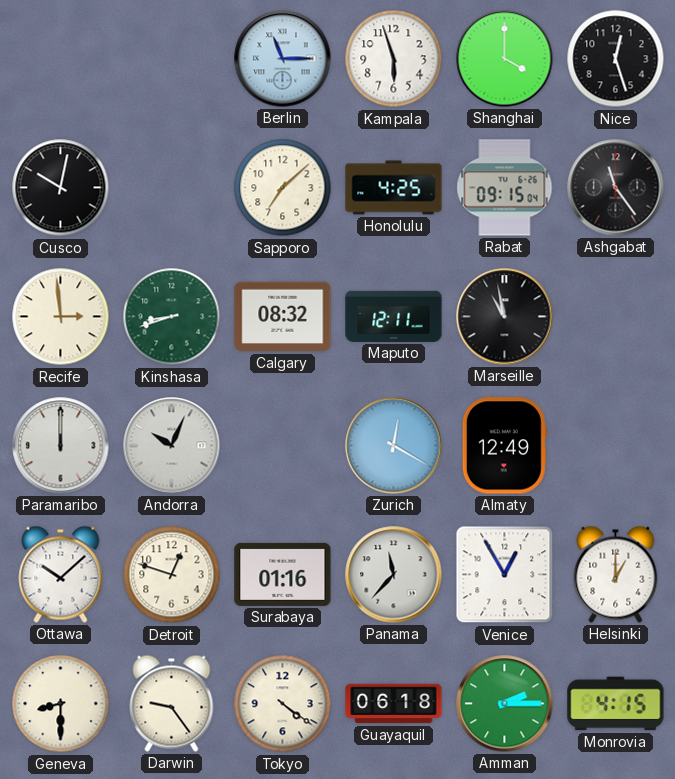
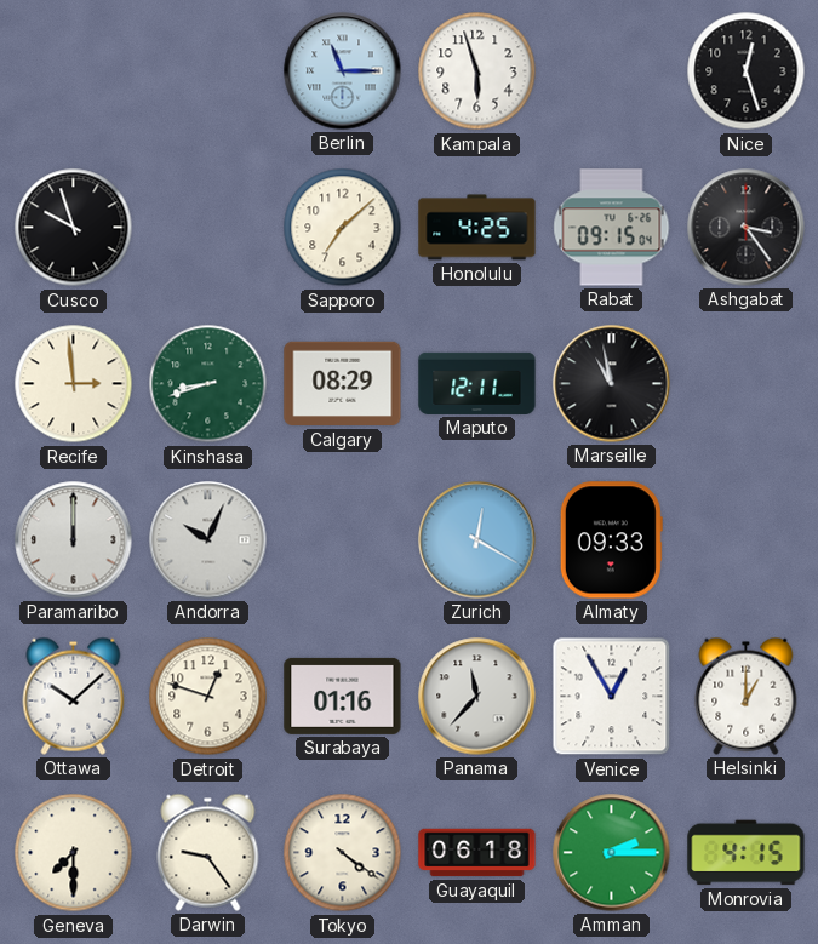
Shanghai: 4:00 -> none
Cusco: 10:02 -> 9:57
Ashgabat: 11:24 -> 3:24
Calgary: 08:32 -> 08:29
Almaty: 12:49 -> 09:33
Geneva: 8:30 -> 7:30
